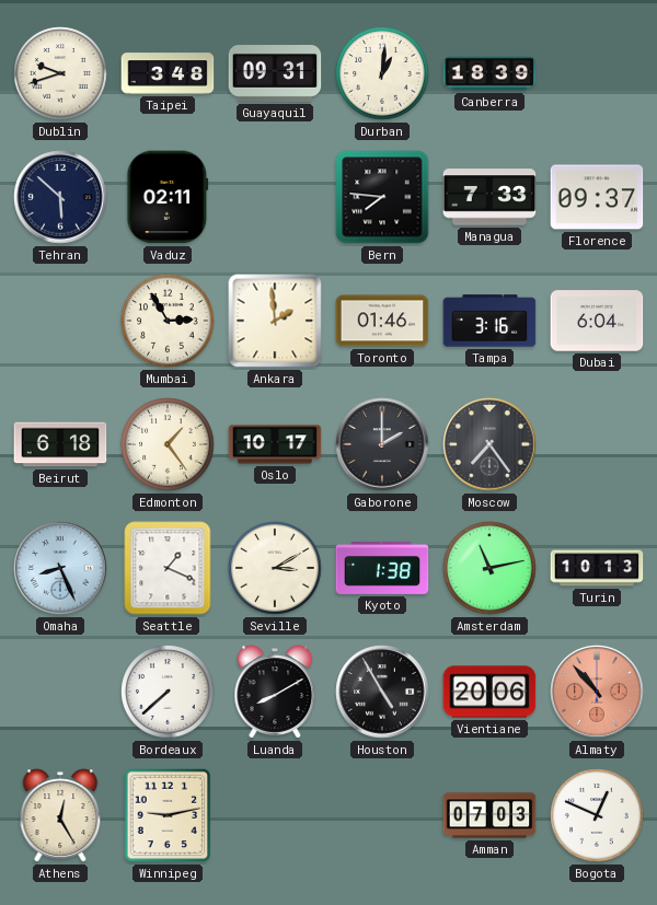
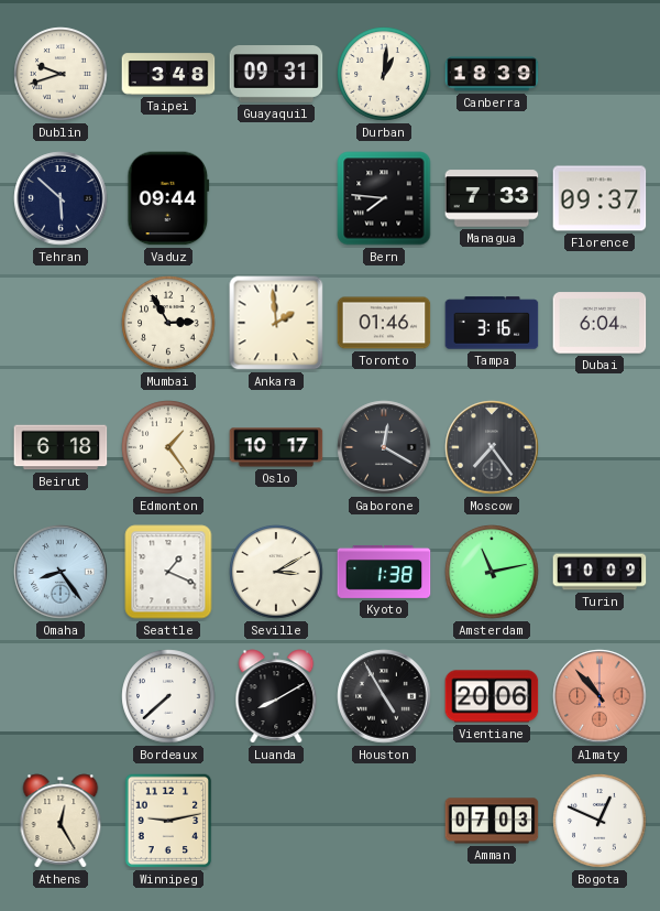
Vaduz: 02:11 -> 09:44
Gaborone: 2:00 -> 12:20
Omaha: 8:26 -> 8:24
Turin: 10:13 -> 10:09
